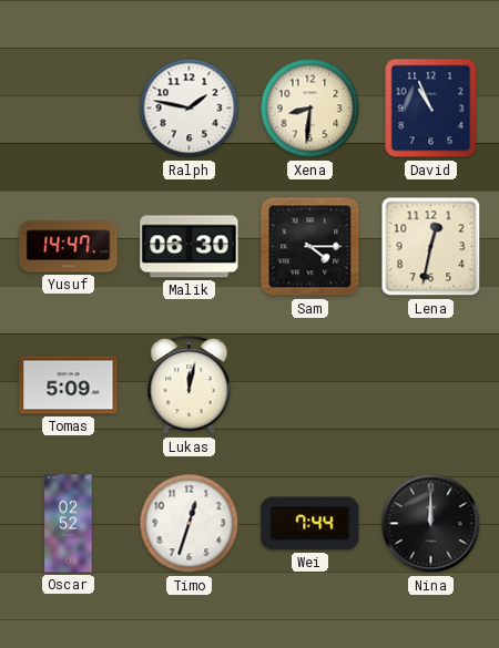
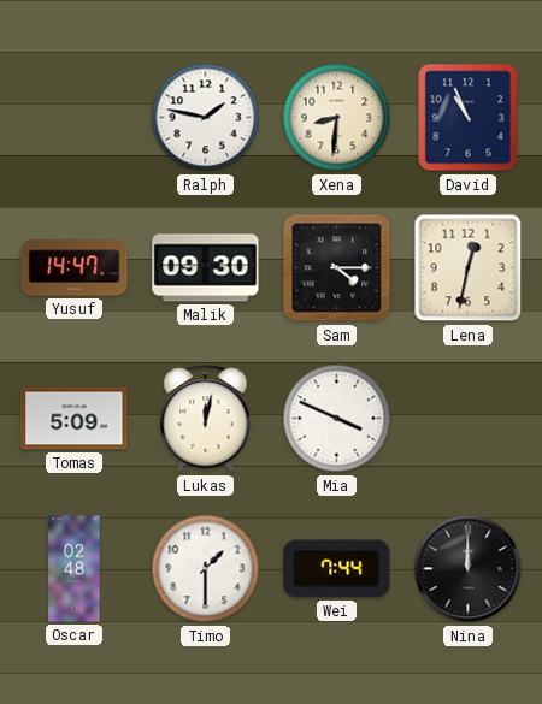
Malik: 06:30 -> 09:30
Mia: none -> 3:49
Oscar: 02:52 -> 02:48
Timo: 12:33 -> 1:30
